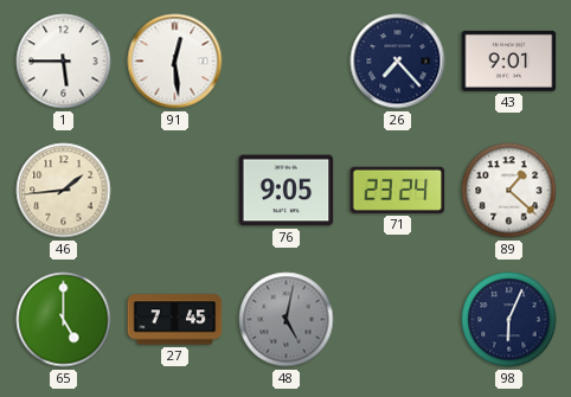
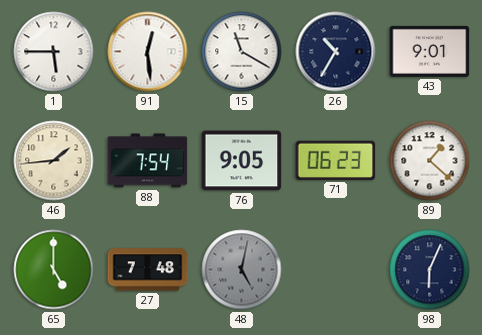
15: none -> 11:20
26: 7:23 -> 10:35
88: none -> 7:54
71: 23:24 -> 06:23
27: 7:45 -> 7:48
